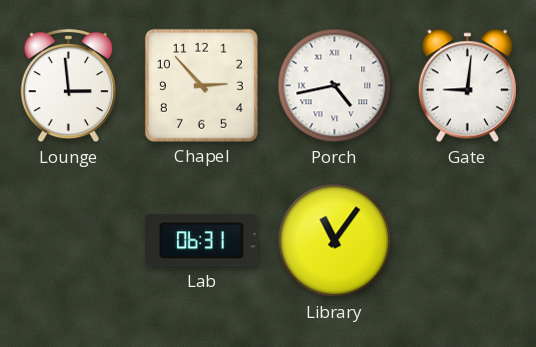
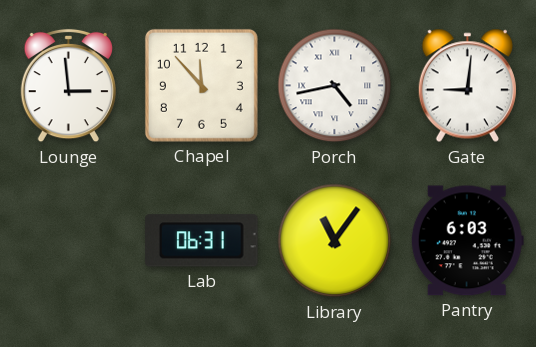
Chapel: 2:53 -> 11:53
Pantry: none -> 6:03
